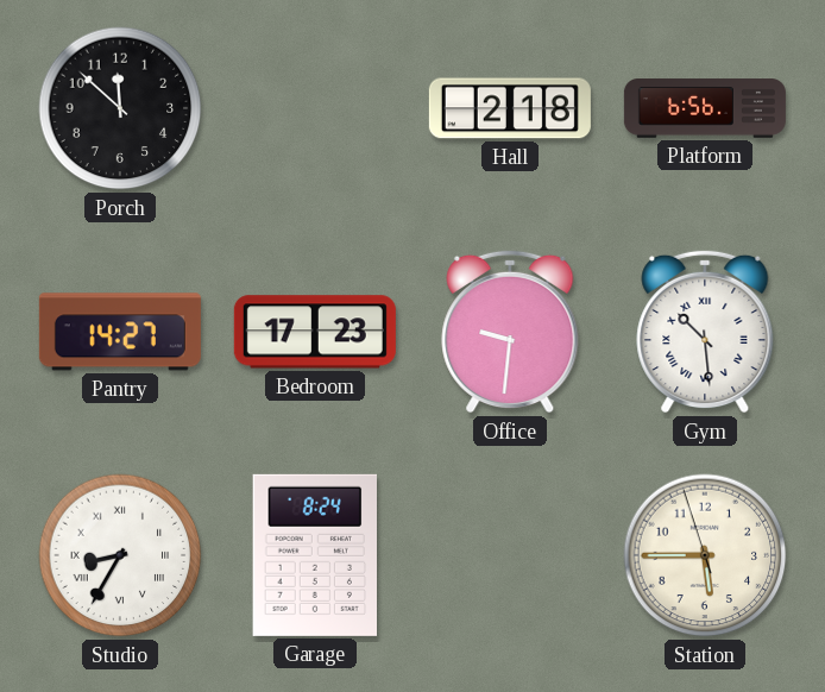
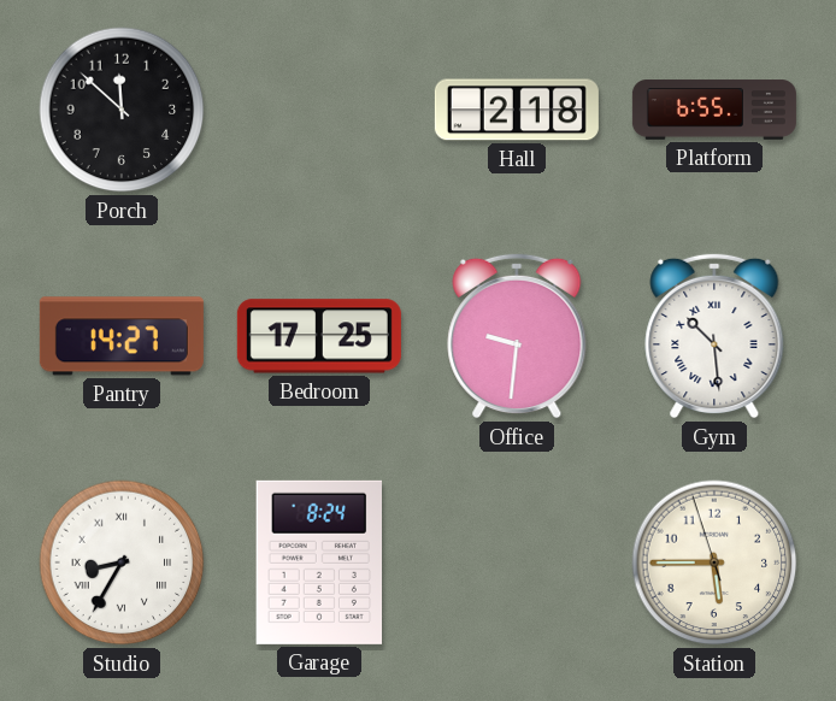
Platform: 6:56 -> 6:55
Bedroom: 17:23 -> 17:25
